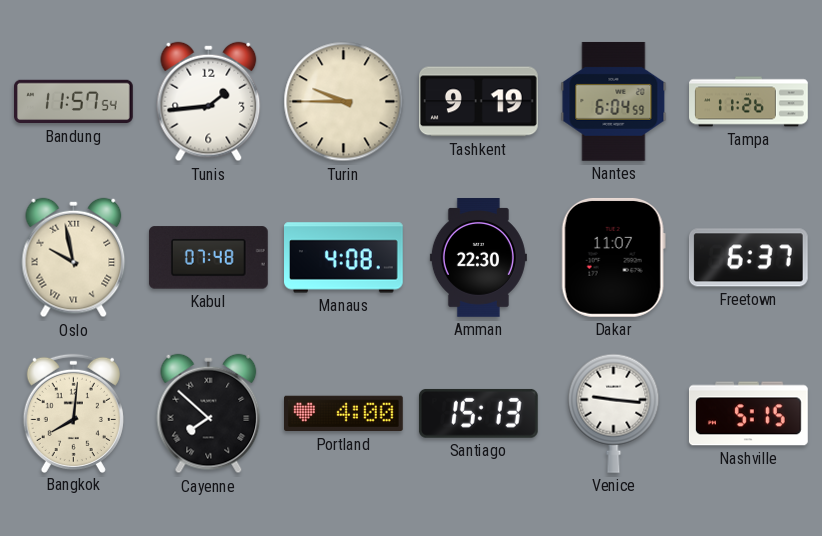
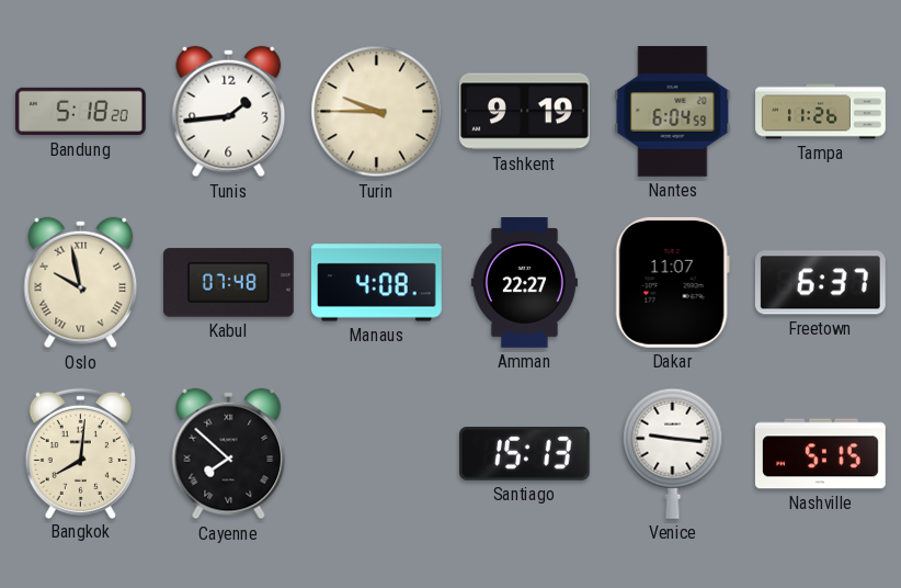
Bandung: 11:57 -> 5:18
Amman: 22:30 -> 22:27
Portland: 4:00 -> none
